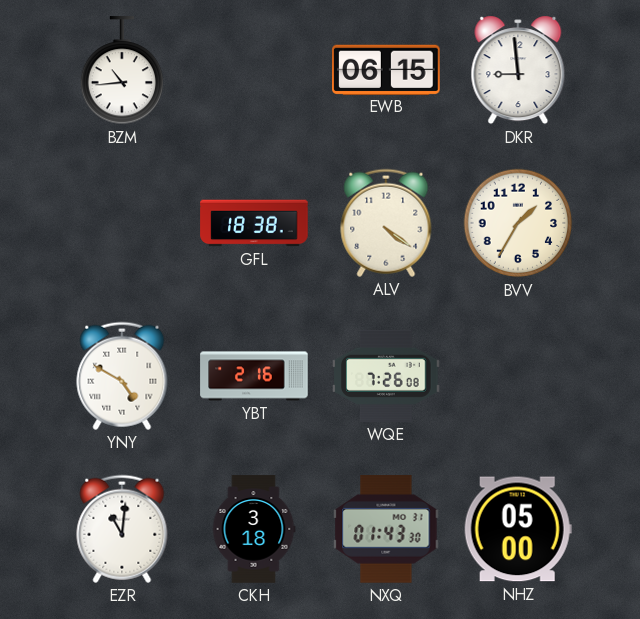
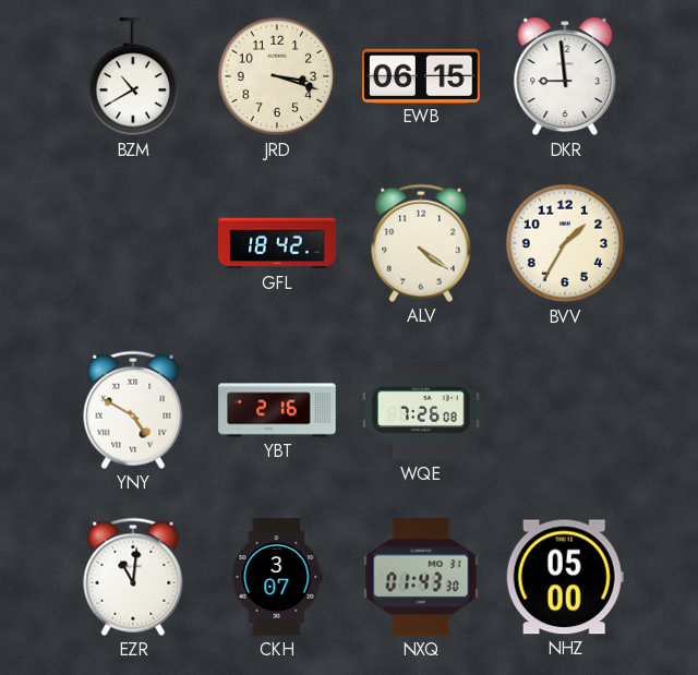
BZM: 10:44 -> 10:40
JRD: none -> 3:18
GFL: 18:38 -> 18:42
CKH: 3:18 -> 3:07
